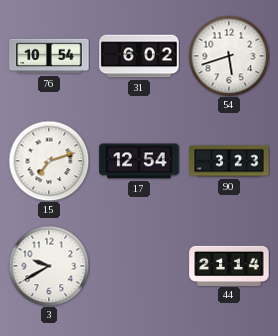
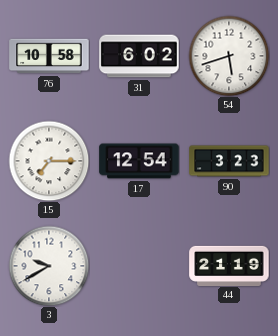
76: 10:54 -> 10:58
15: 7:12 -> 7:15
44: 21:14 -> 21:19
